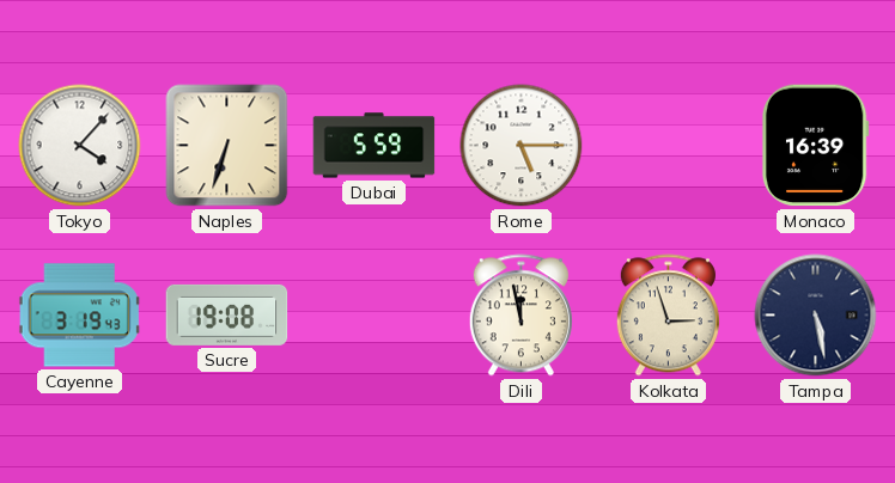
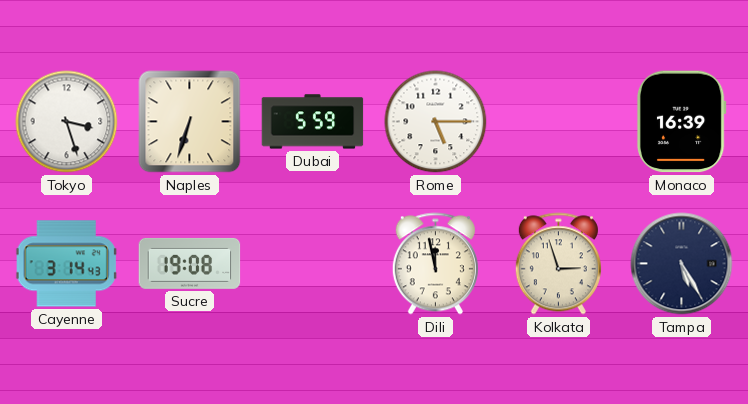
Tokyo: 4:07 -> 3:27
Cayenne: 3:19 -> 3:14
Tampa: 5:28 -> 5:25
